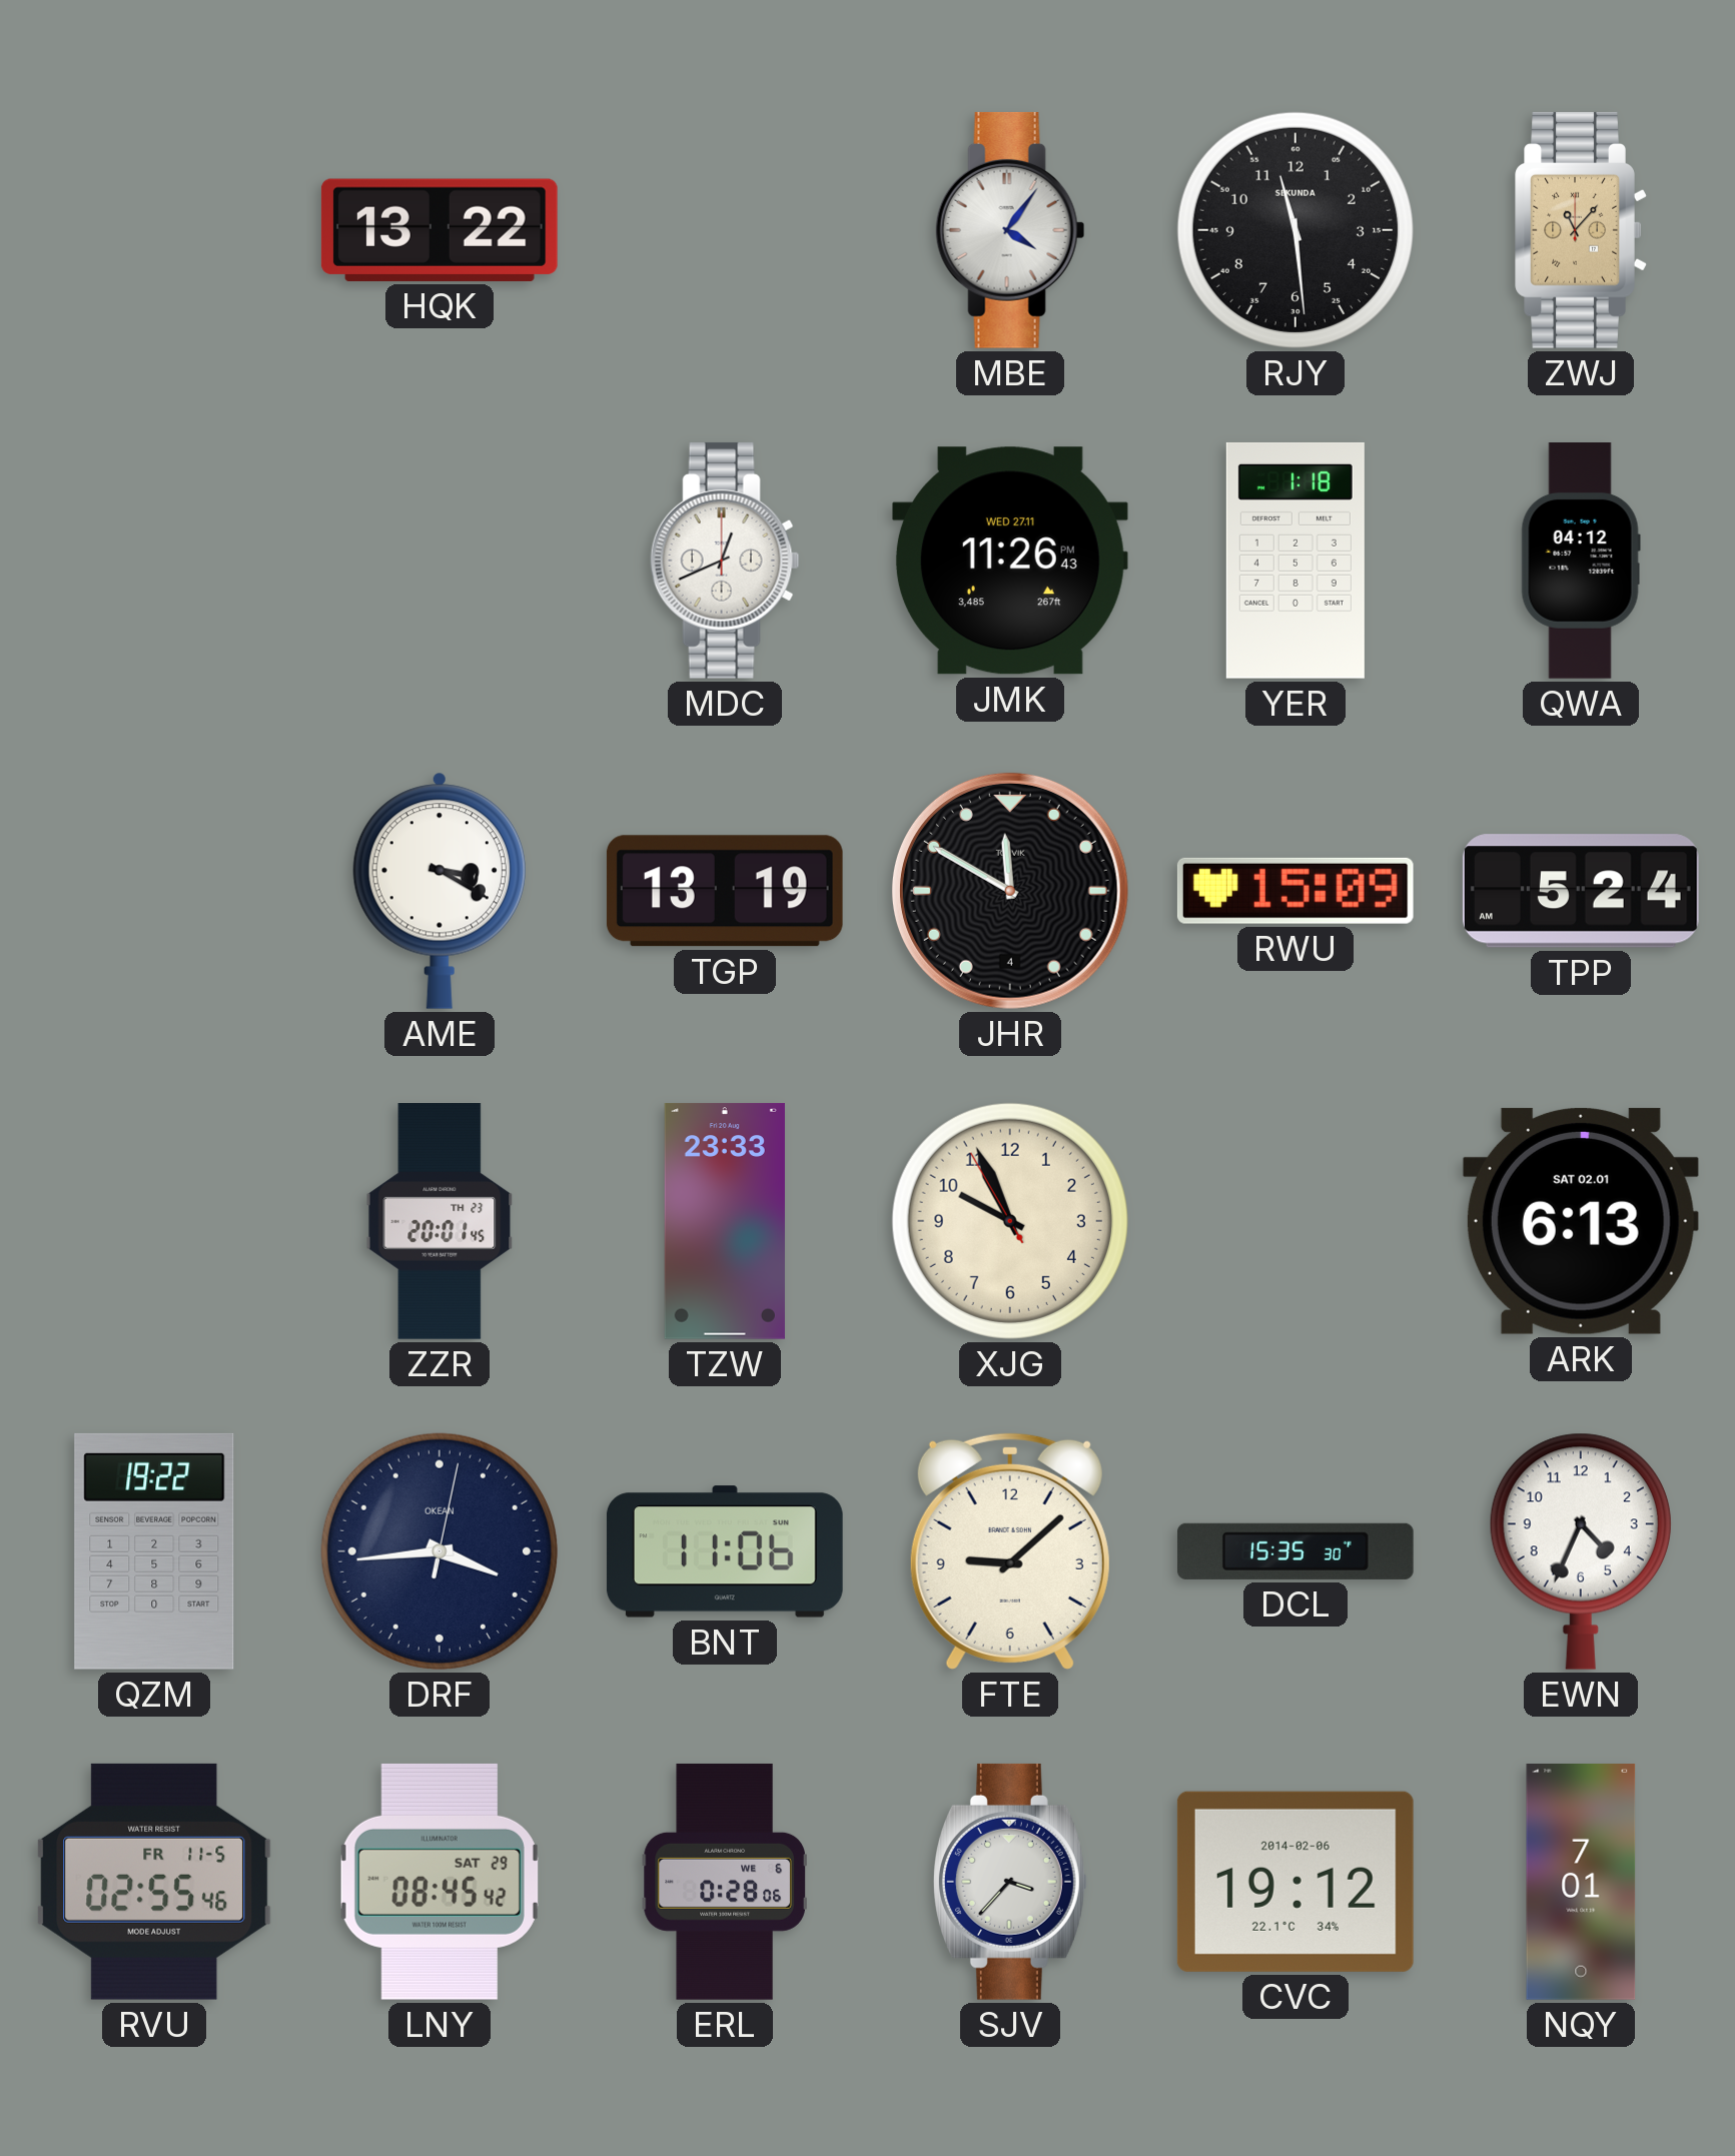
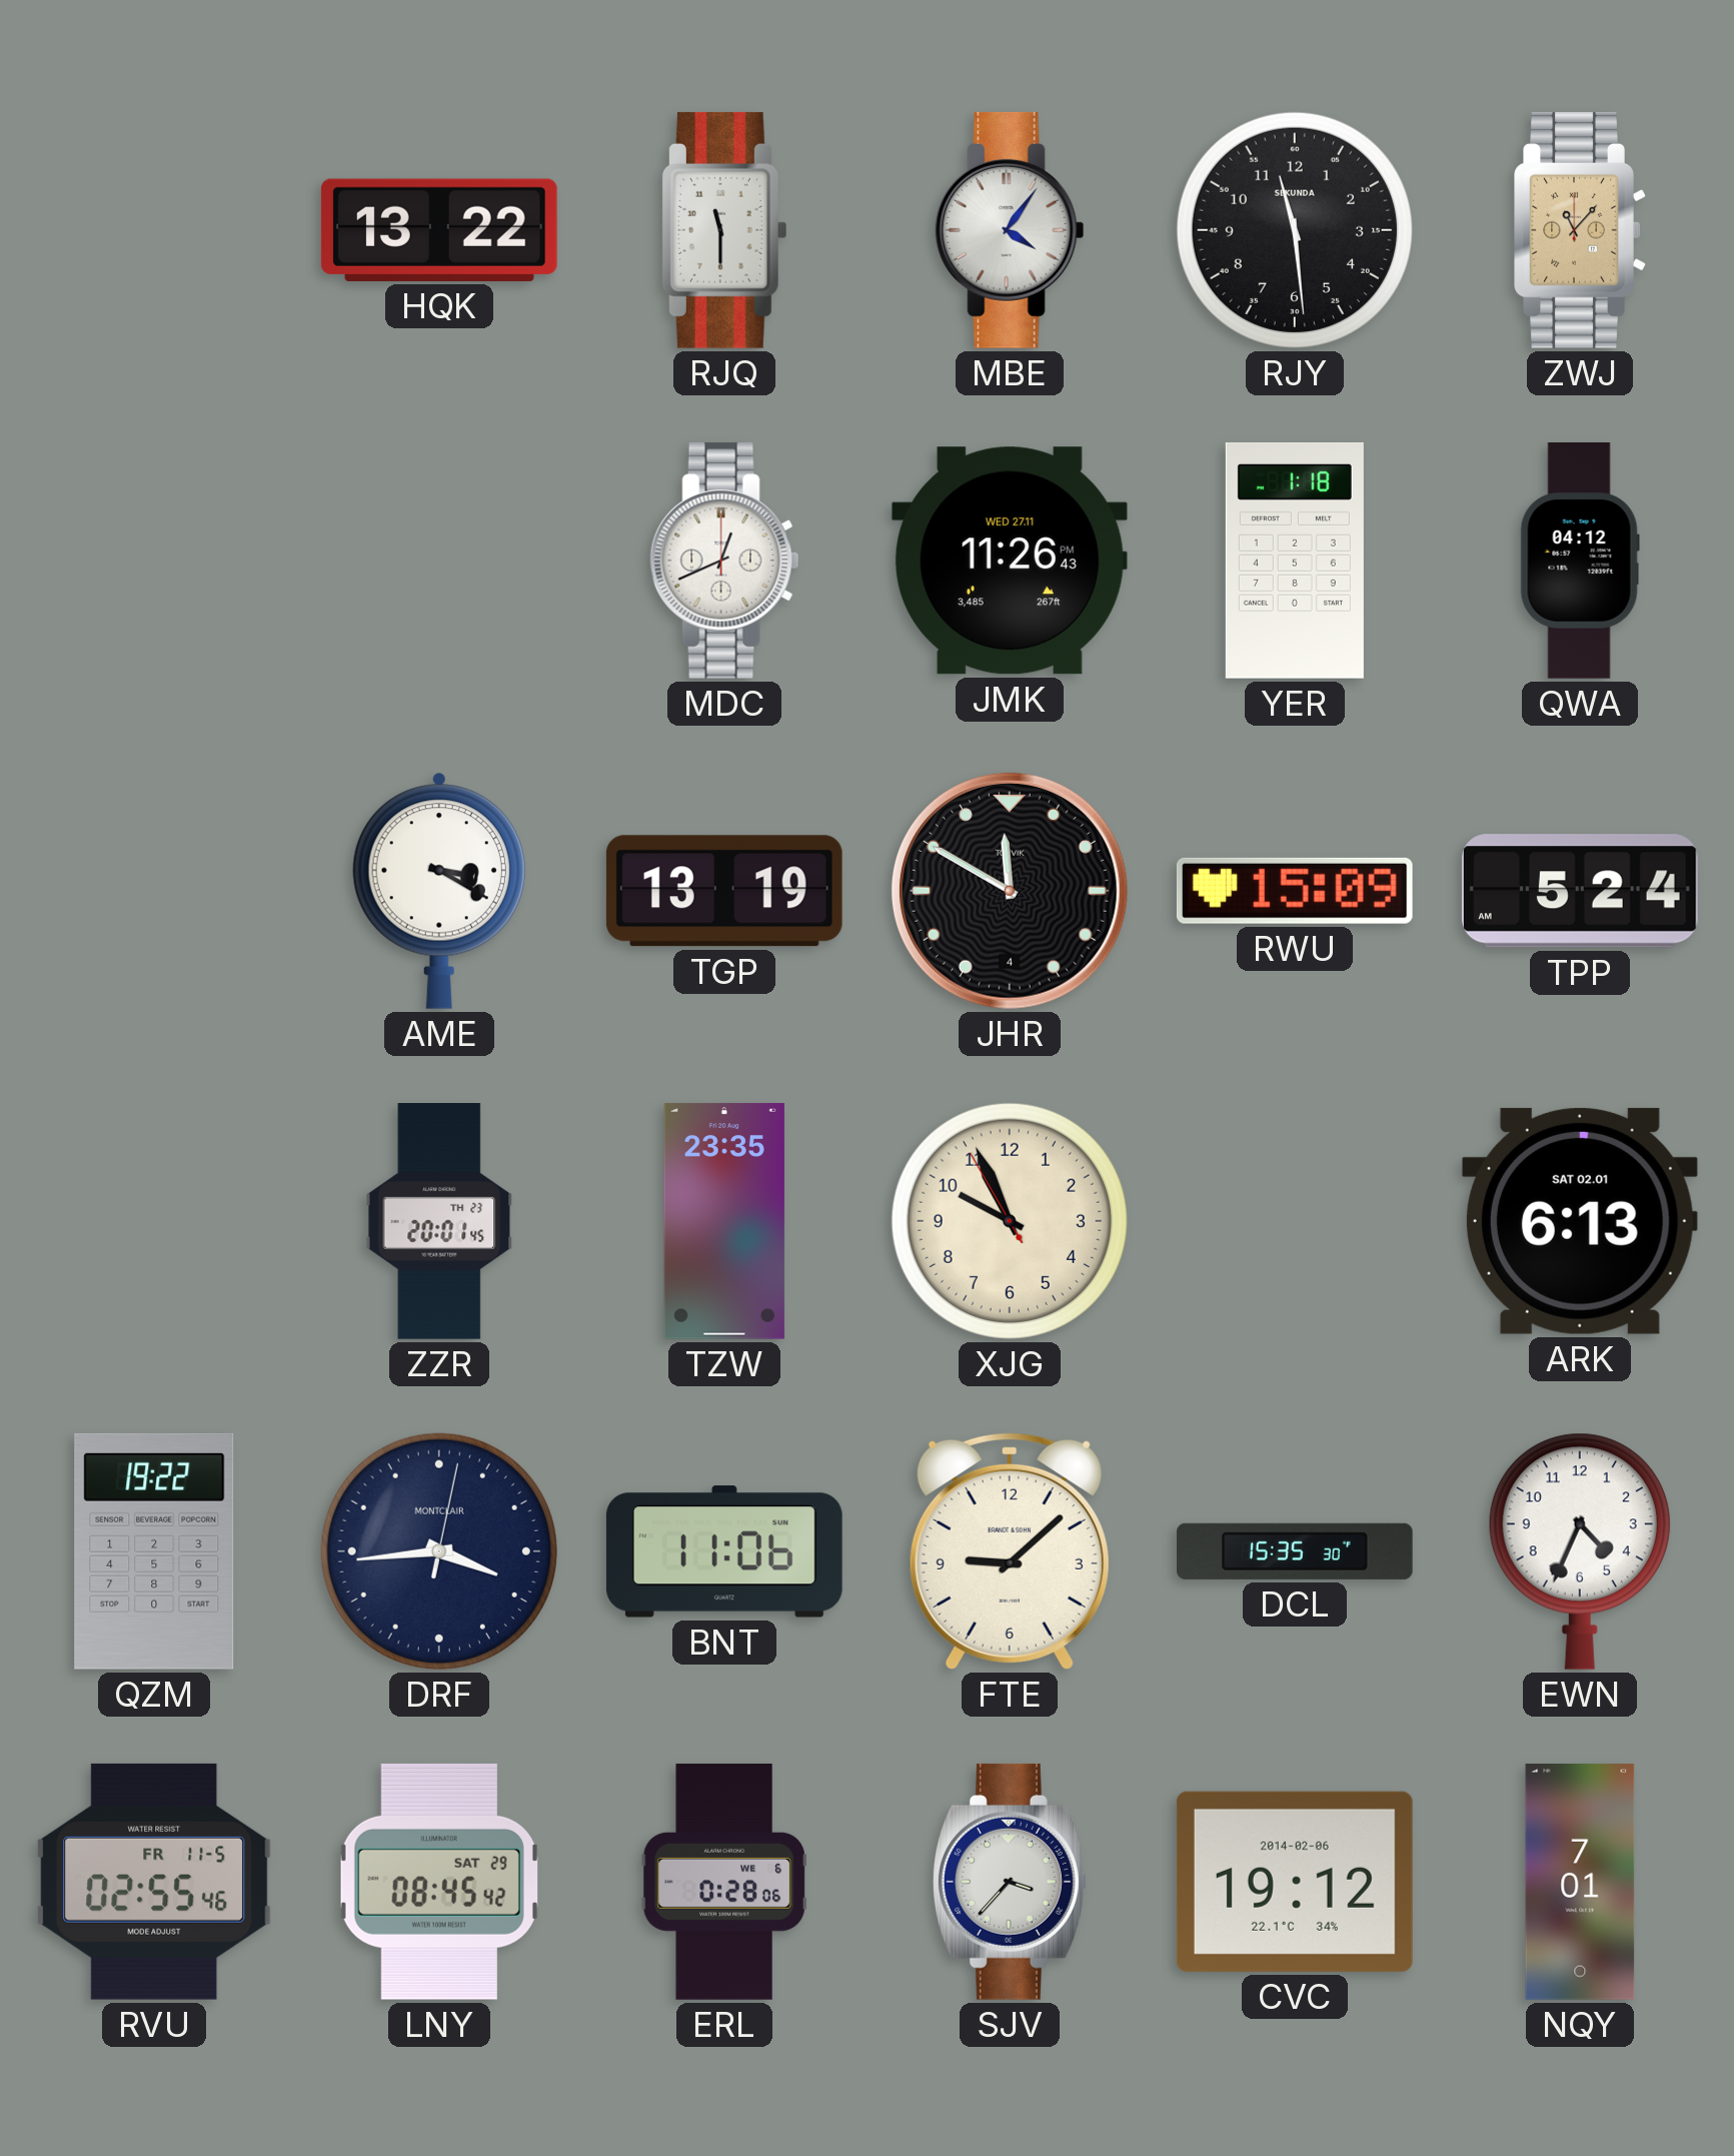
RJQ: none -> 11:30
TZW: 23:33 -> 23:35
DRF brand: OKEAN -> MONTCLAIR
